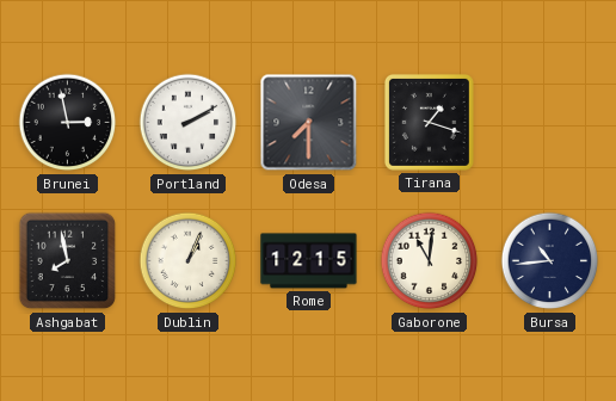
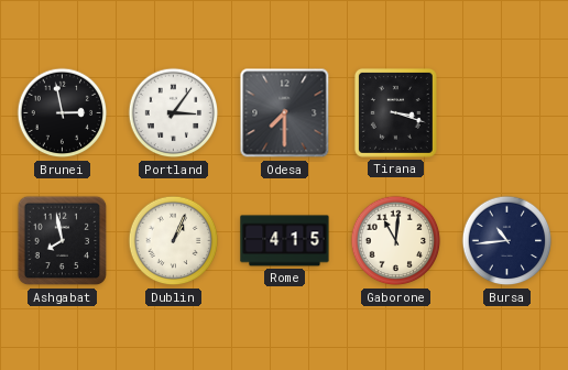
Portland: 2:10 -> 3:06
Tirana: 1:18 -> 3:18
Rome: 12:15 -> 4:15
